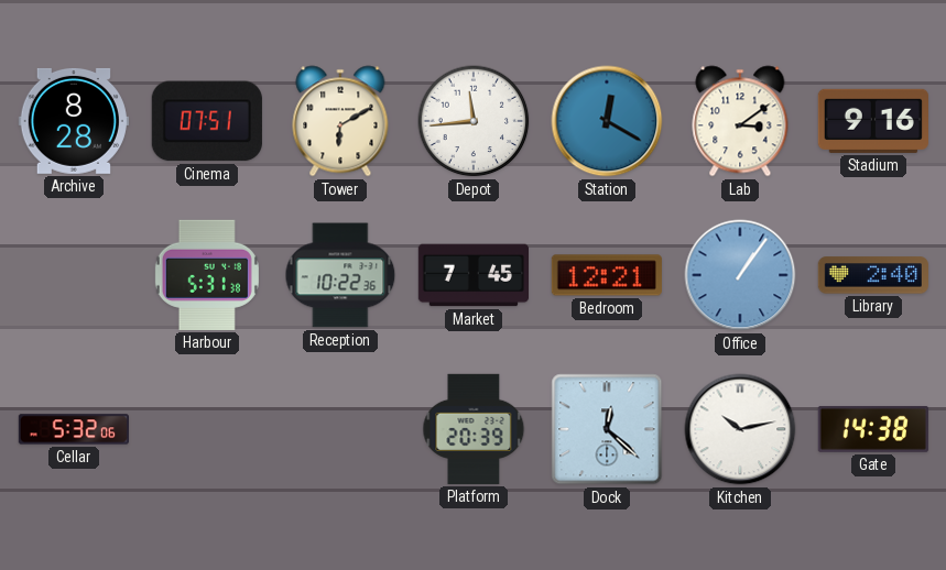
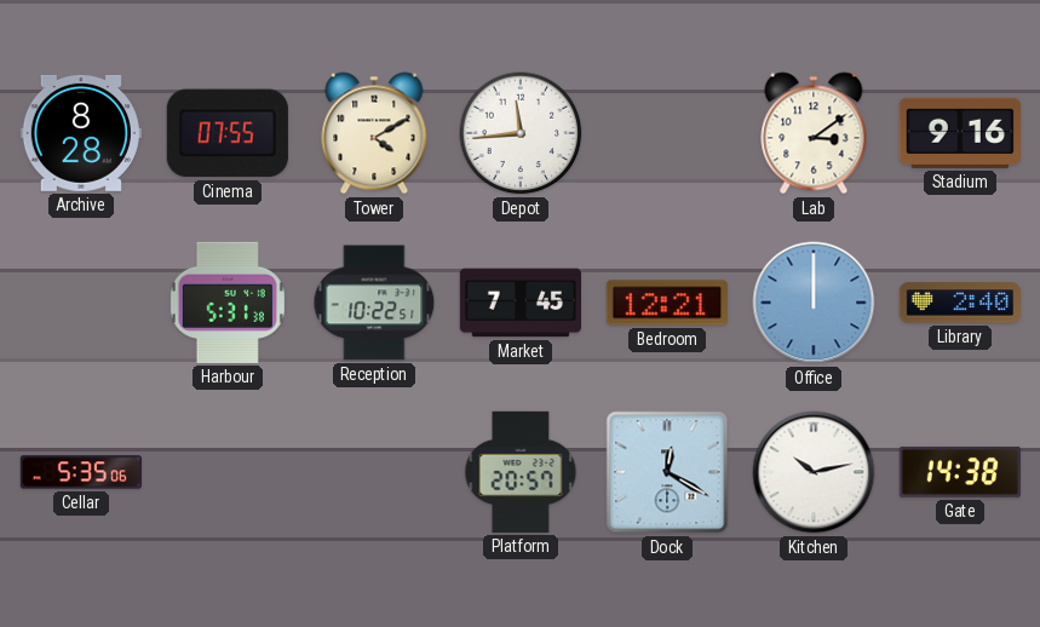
Cinema: 07:51 -> 07:55
Tower: 6:10 -> 4:10
Station: 12:20 -> none
Reception: 10:22:36 -> 10:22:51
Office: 1:06 -> 12:00
Cellar: 5:32 -> 5:35
Platform: 20:39 -> 20:57
Dock: 12:22 -> 12:20
